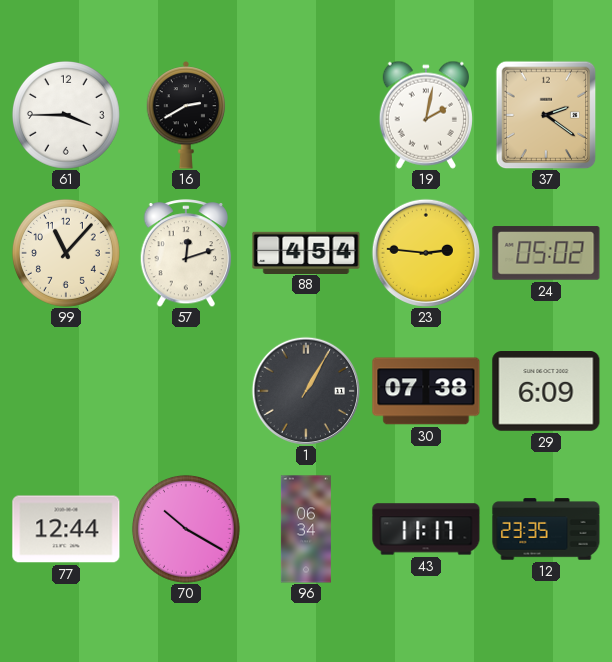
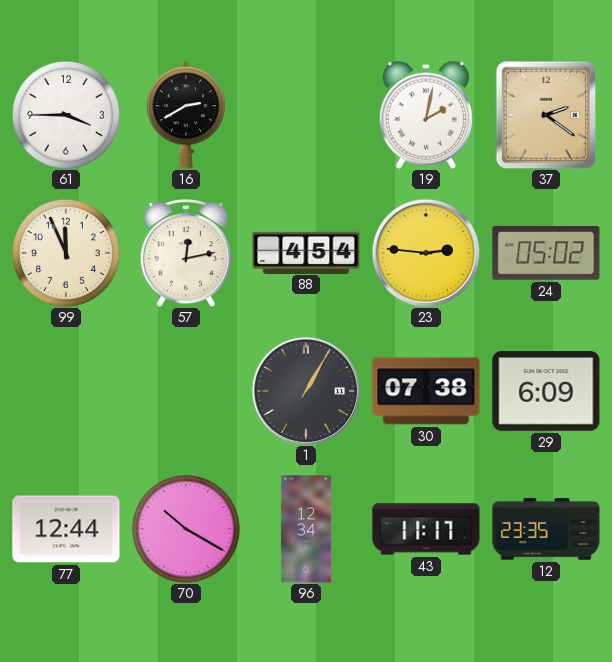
99: 11:07 -> 11:56
57: 12:12 -> 12:13
96: 06:34 -> 12:34
